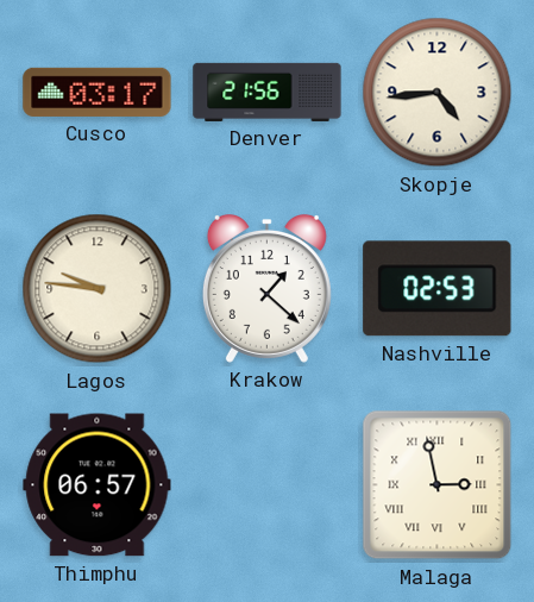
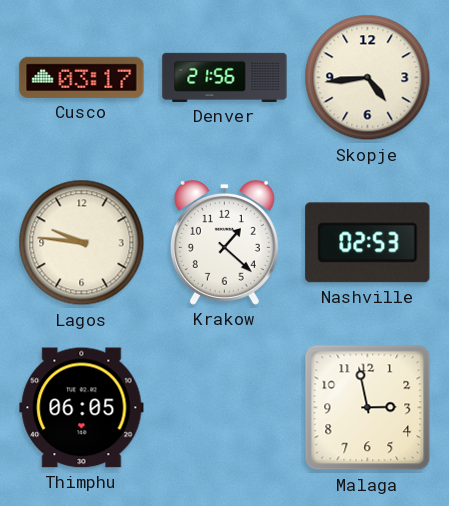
Thimphu: 06:57 -> 06:05
Malaga numerals: Roman -> Arabic
